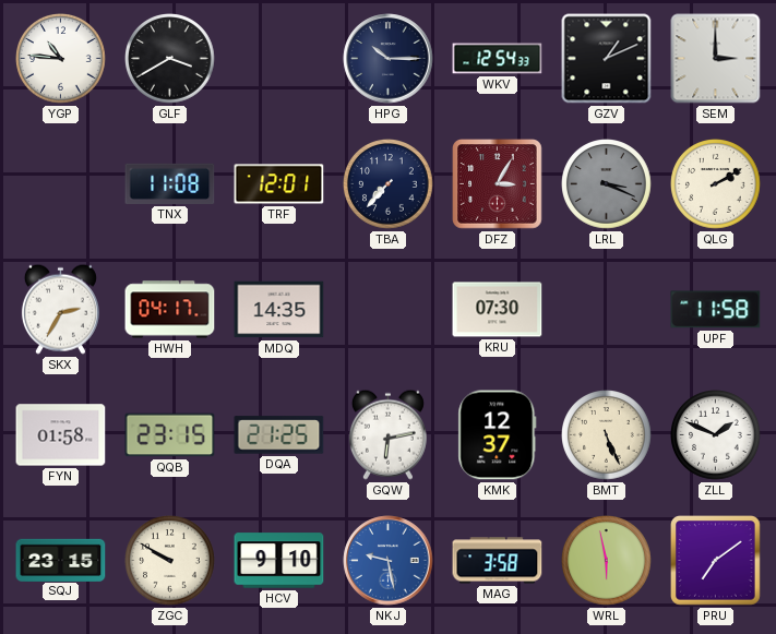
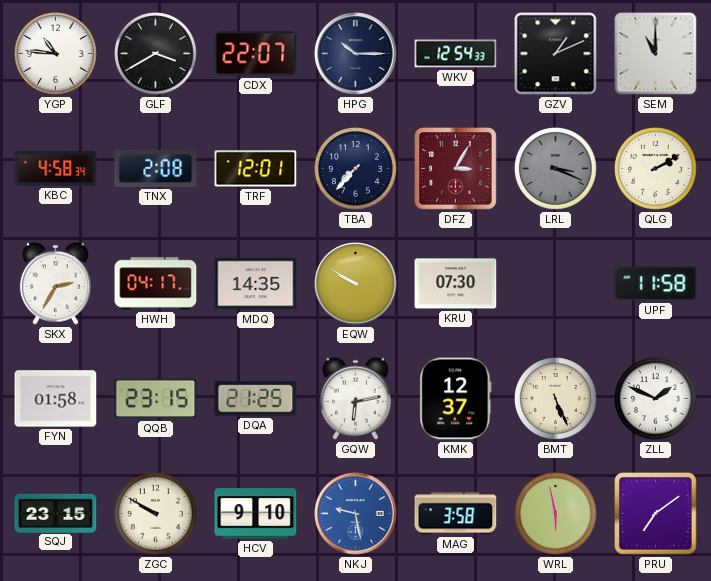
CDX: none -> 22:07
SEM: 3:00 -> 11:00
KBC: none -> 4:58
TNX: 11:08 -> 2:08
EQW: none -> 9:50
